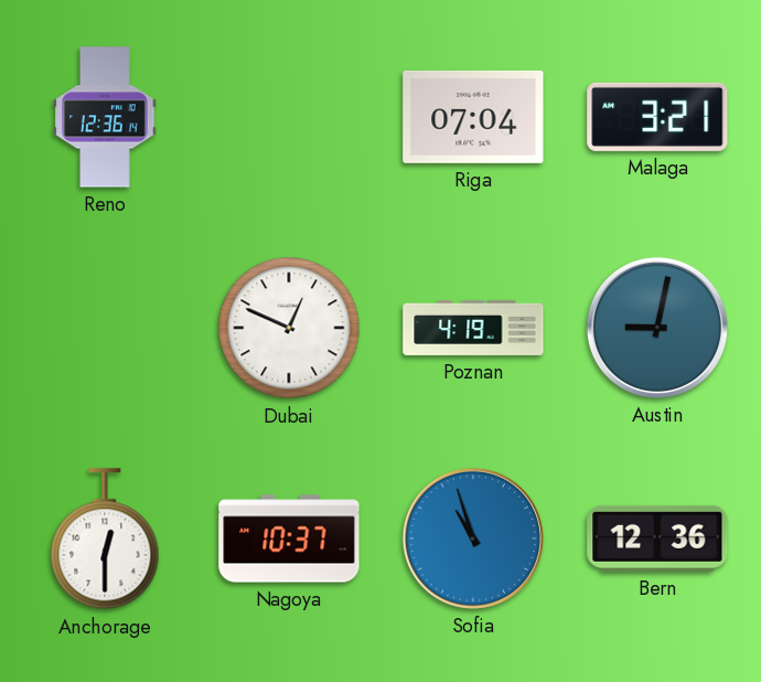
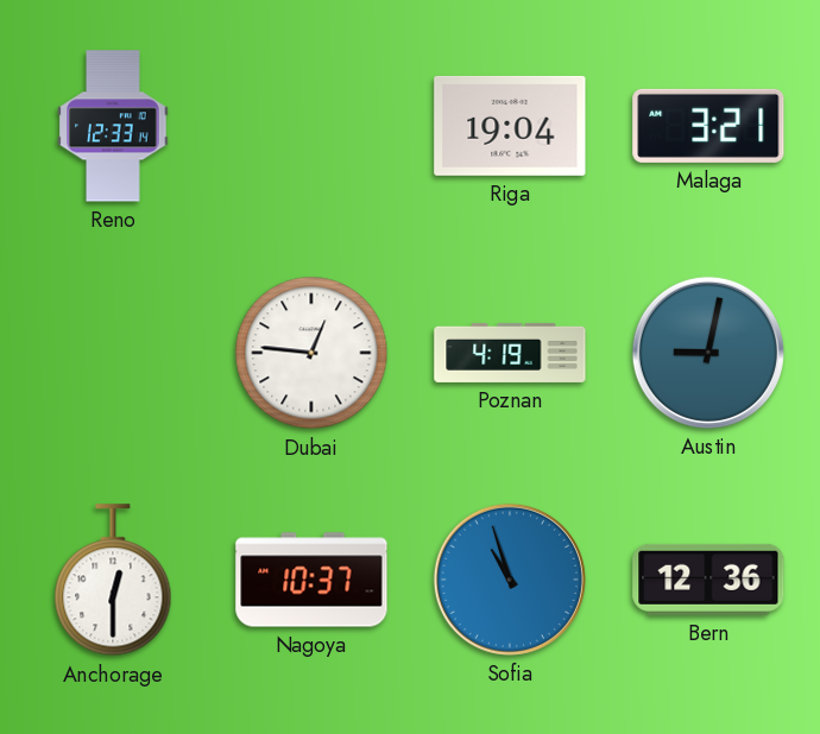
Reno: 12:36 -> 12:33
Riga: 07:04 -> 19:04
Dubai: 12:49 -> 12:46
